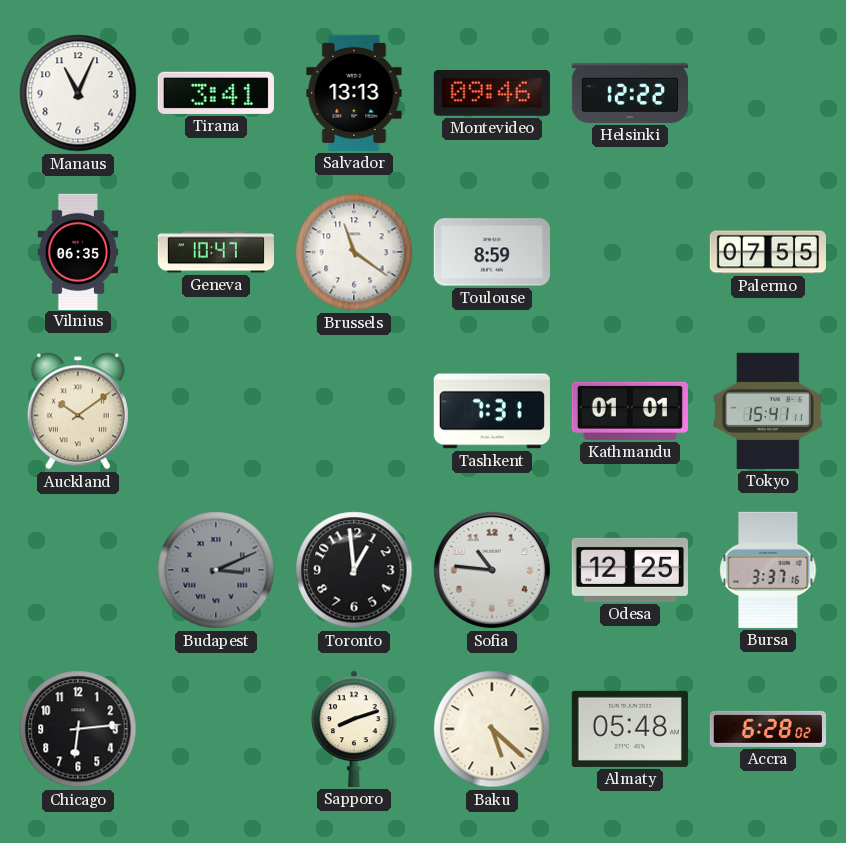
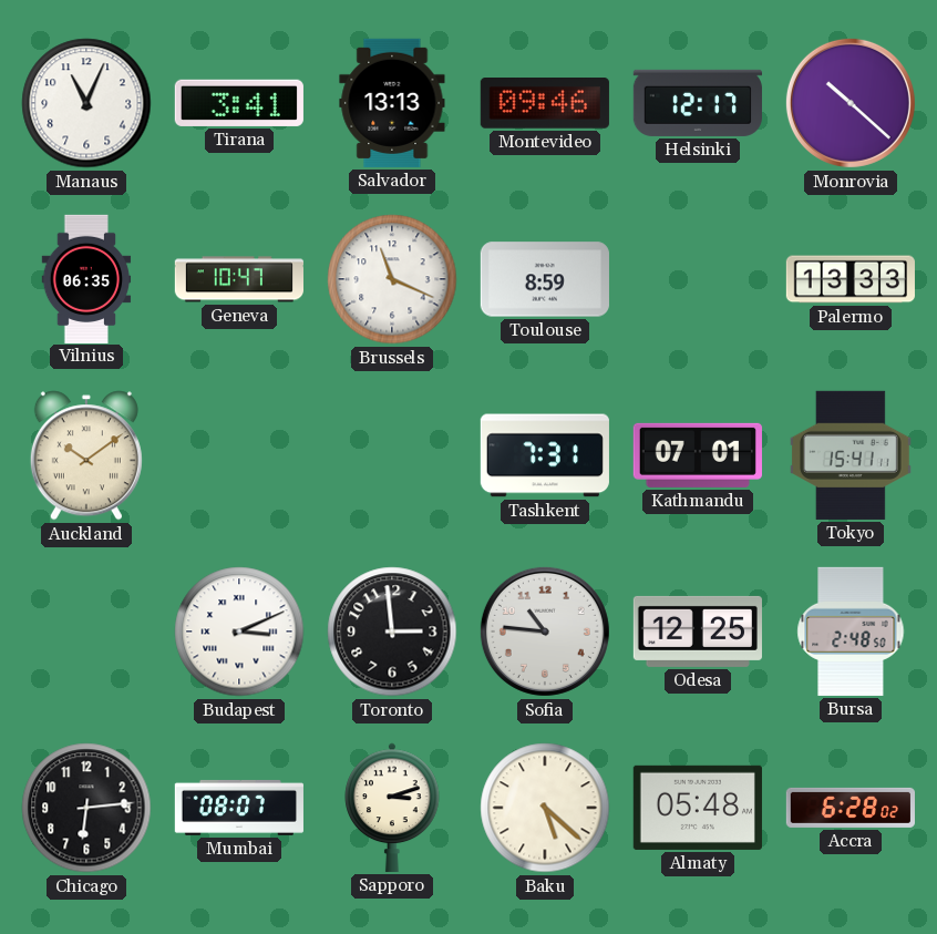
Helsinki: 12:22 -> 12:17
Monrovia: none -> 10:22
Brussels: 11:21 -> 11:19
Palermo: 07:55 -> 13:33
Kathmandu: 01:01 -> 07:01
Budapest dial: grey -> white
Toronto: 12:59 -> 2:59
Bursa: 3:37 -> 2:48
Mumbai: none -> 08:07
Sapporo: 8:12 -> 3:12
